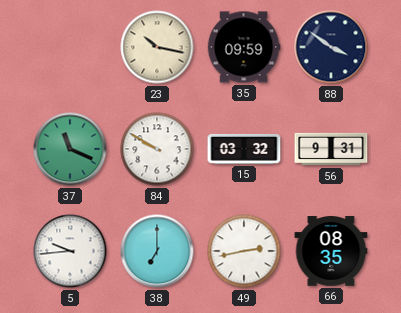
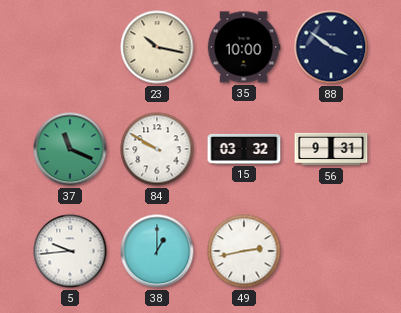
35: 09:59 -> 10:00
38: 7:00 -> 1:00
66: 08:35 -> none
